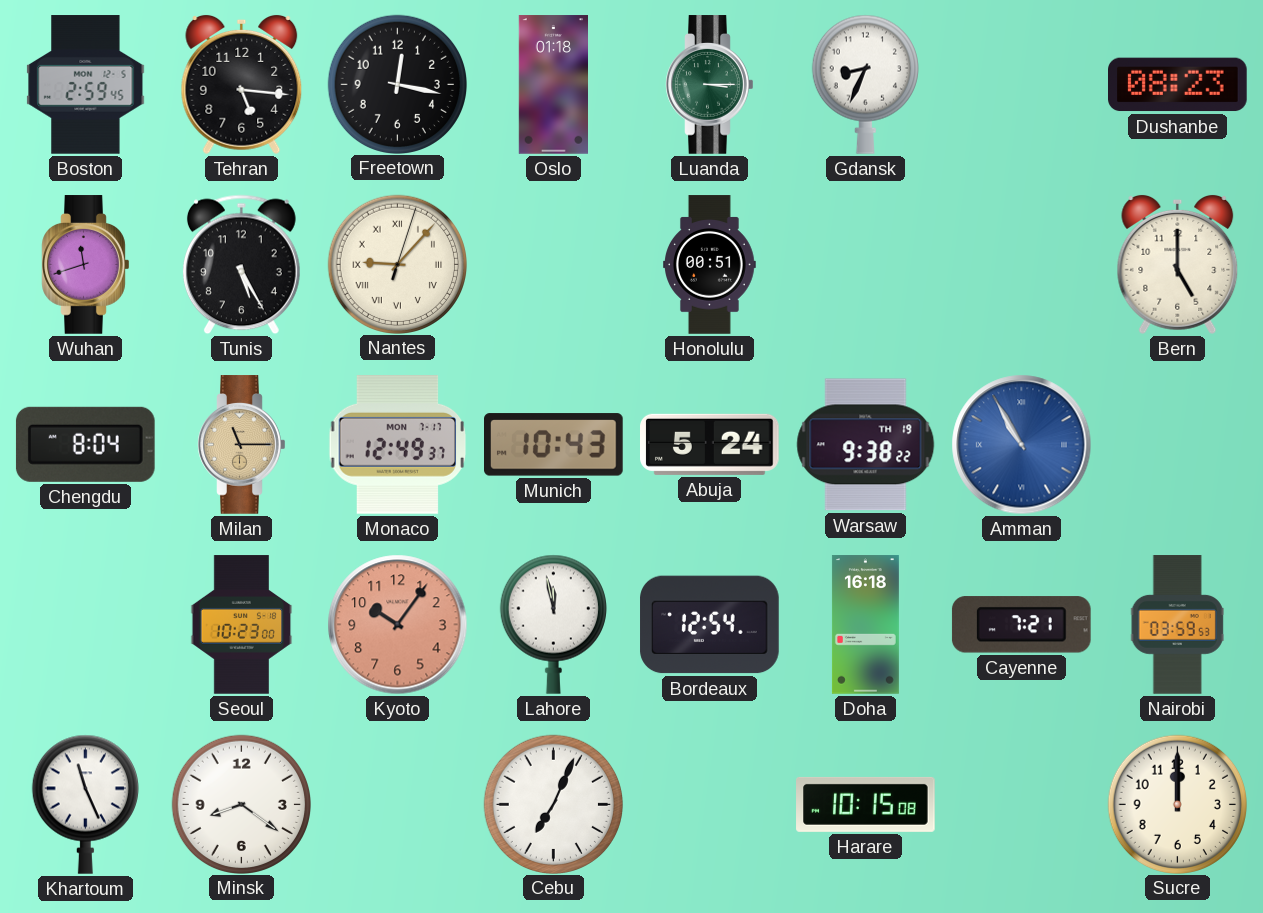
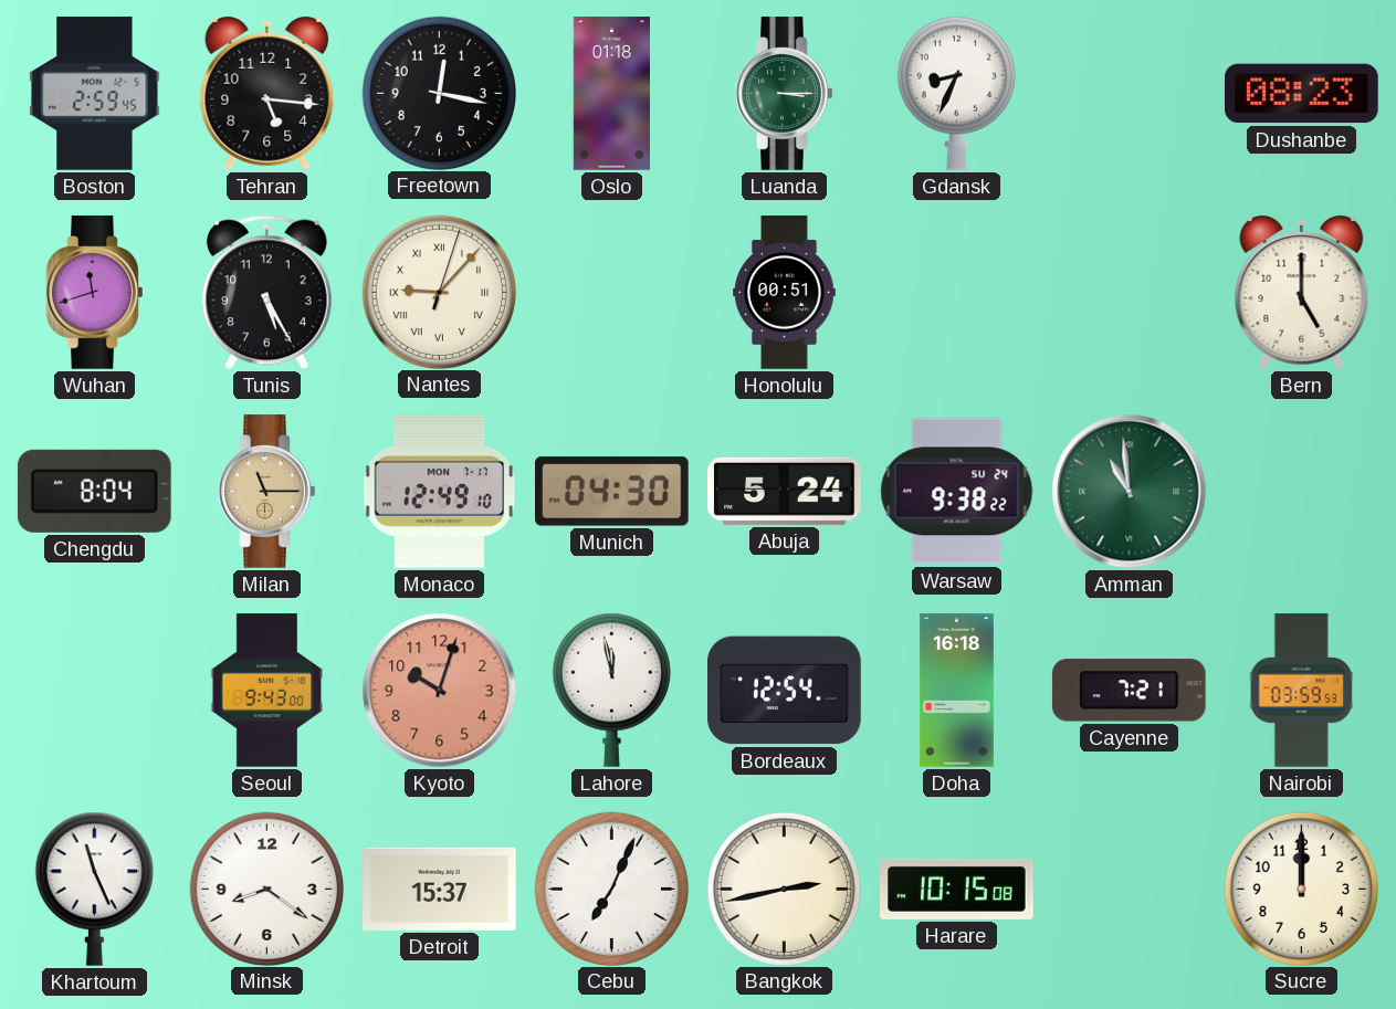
Monaco: 12:49:37 -> 12:49:10
Munich: 10:43 -> 04:30
Warsaw date: TH 19 -> SU 24
Amman: 10:55 -> 10:59
Amman dial: blue -> green
Seoul: 10:23 -> 9:43
Kyoto: 10:06 -> 10:03
Detroit: none -> 15:37
Bangkok: none -> 2:43
